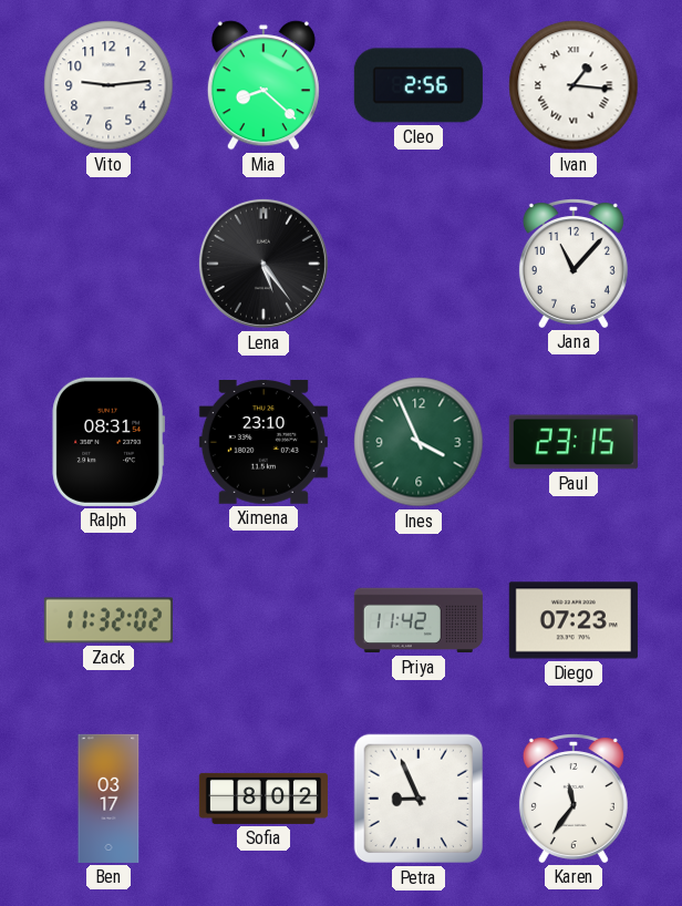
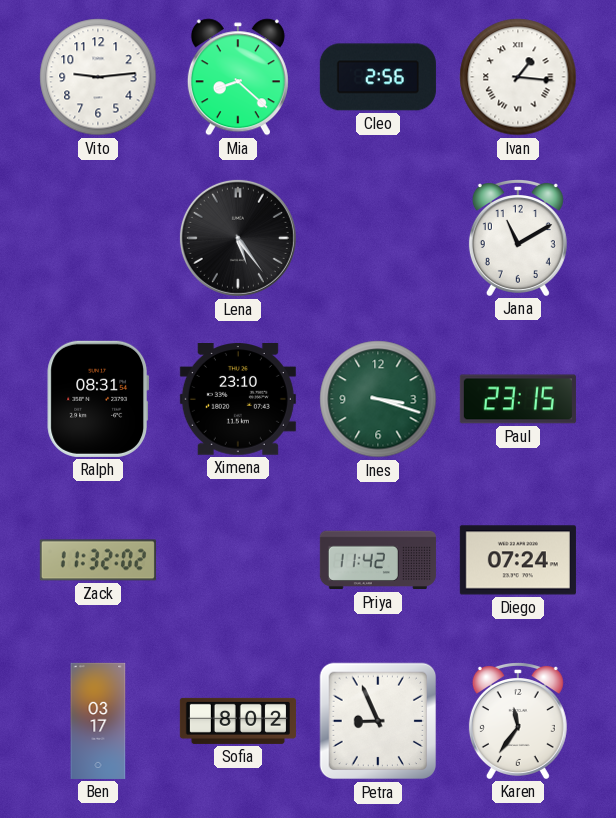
Jana: 11:07 -> 11:10
Ines: 3:56 -> 3:18
Diego: 07:23 -> 07:24
